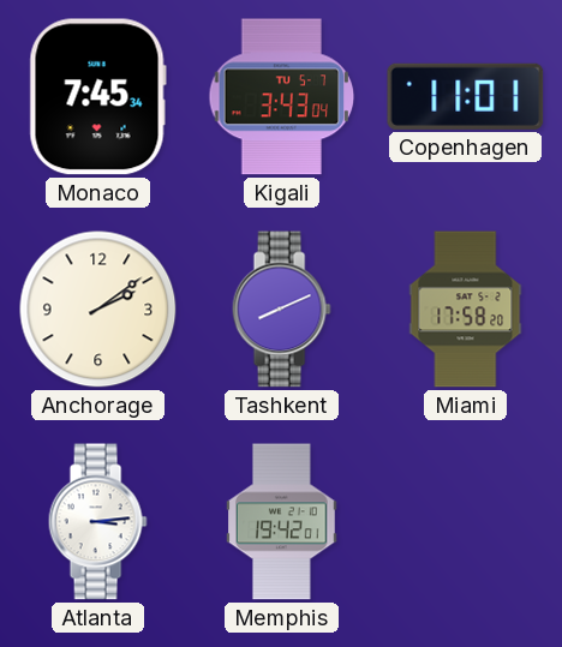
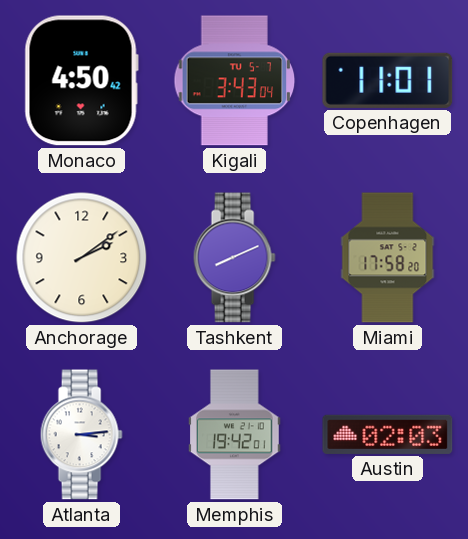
Monaco: 7:45 -> 4:50
Austin: none -> 02:03
